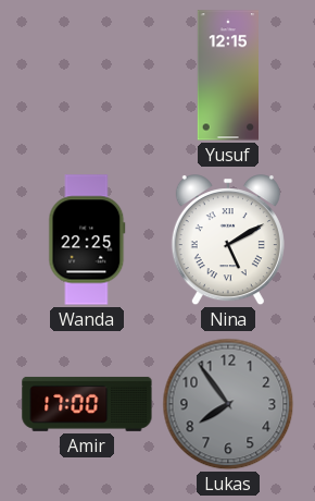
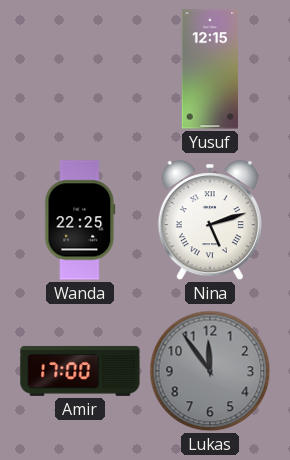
Nina: 5:10 -> 5:12
Lukas: 7:54 -> 11:54
